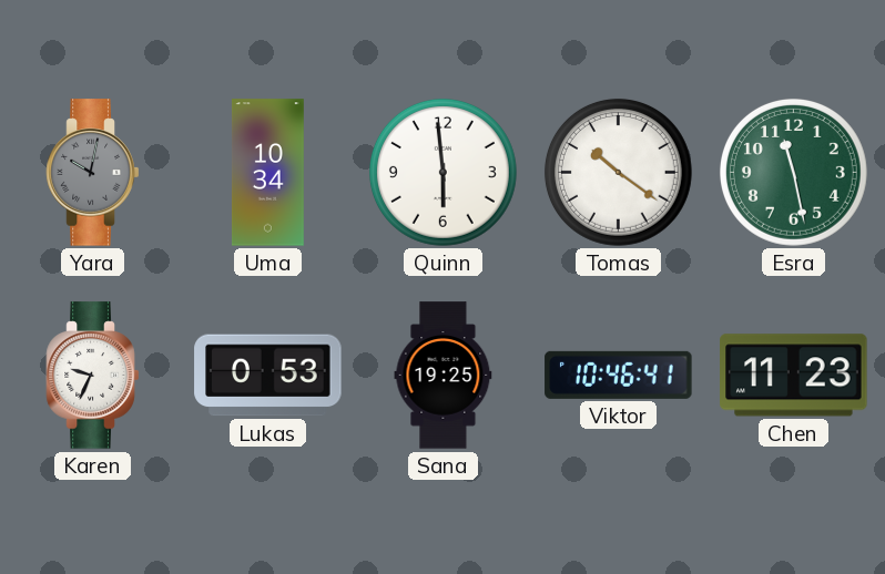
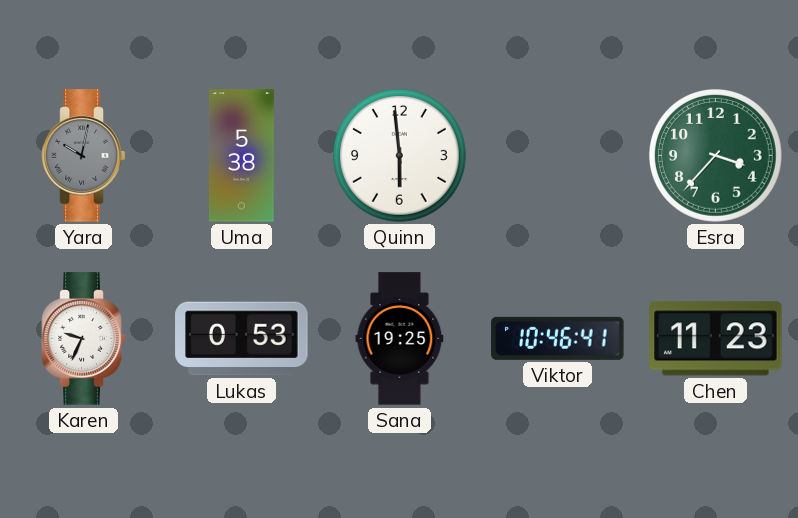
Uma: 10:34 -> 5:38
Tomas: 10:21 -> none
Esra: 11:28 -> 3:37
